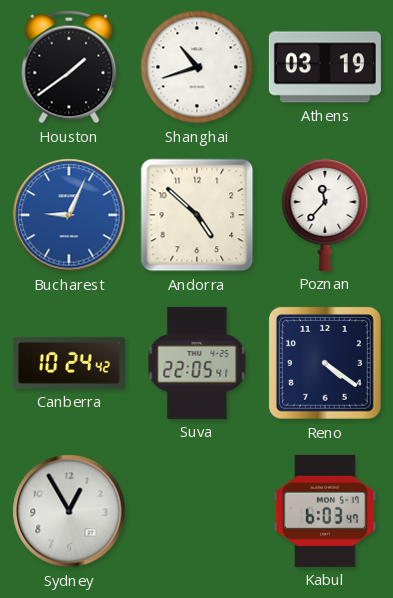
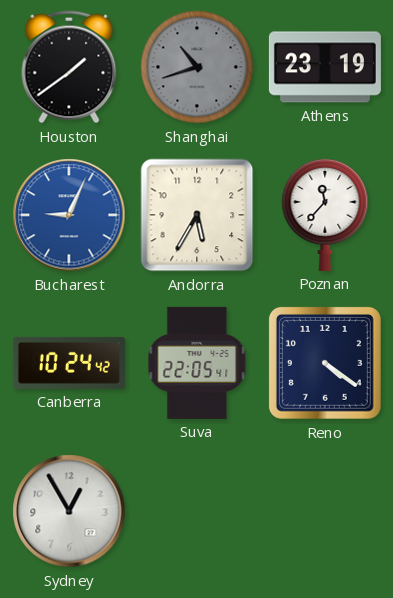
Shanghai dial: white -> grey
Athens: 03:19 -> 23:19
Andorra: 4:52 -> 5:35
Kabul: 6:03 -> none
